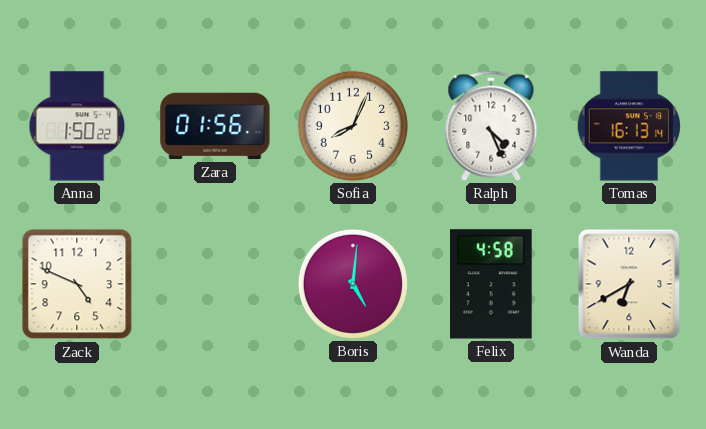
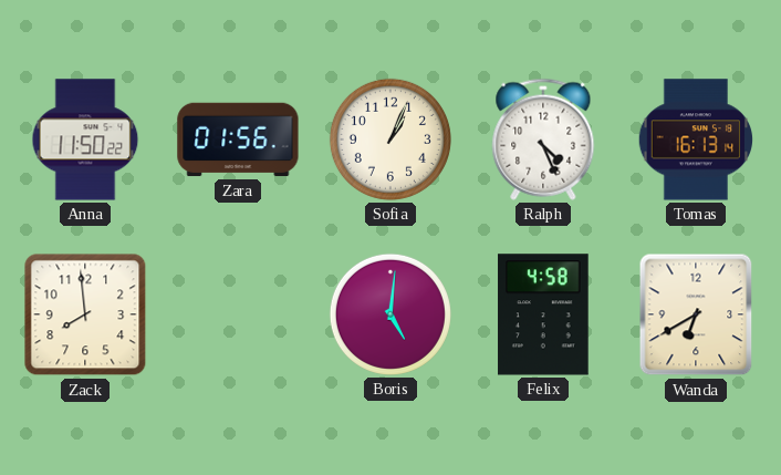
Anna: 1:50 -> 11:50
Sofia: 8:04 -> 1:04
Zack: 4:49 -> 7:59
